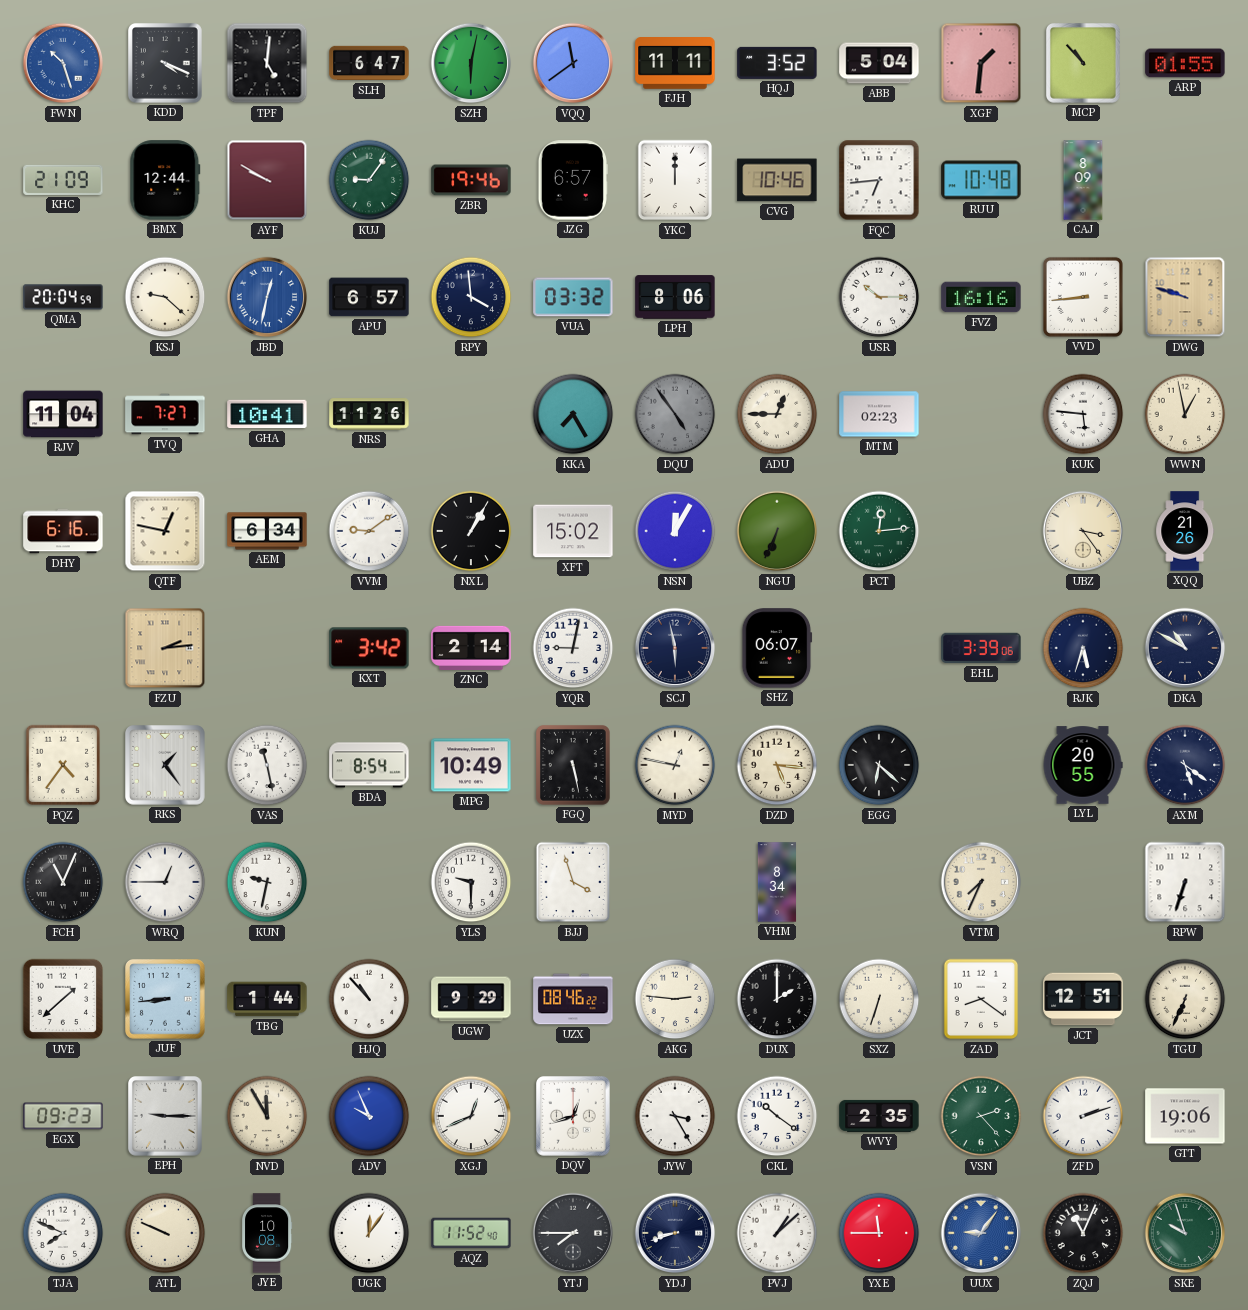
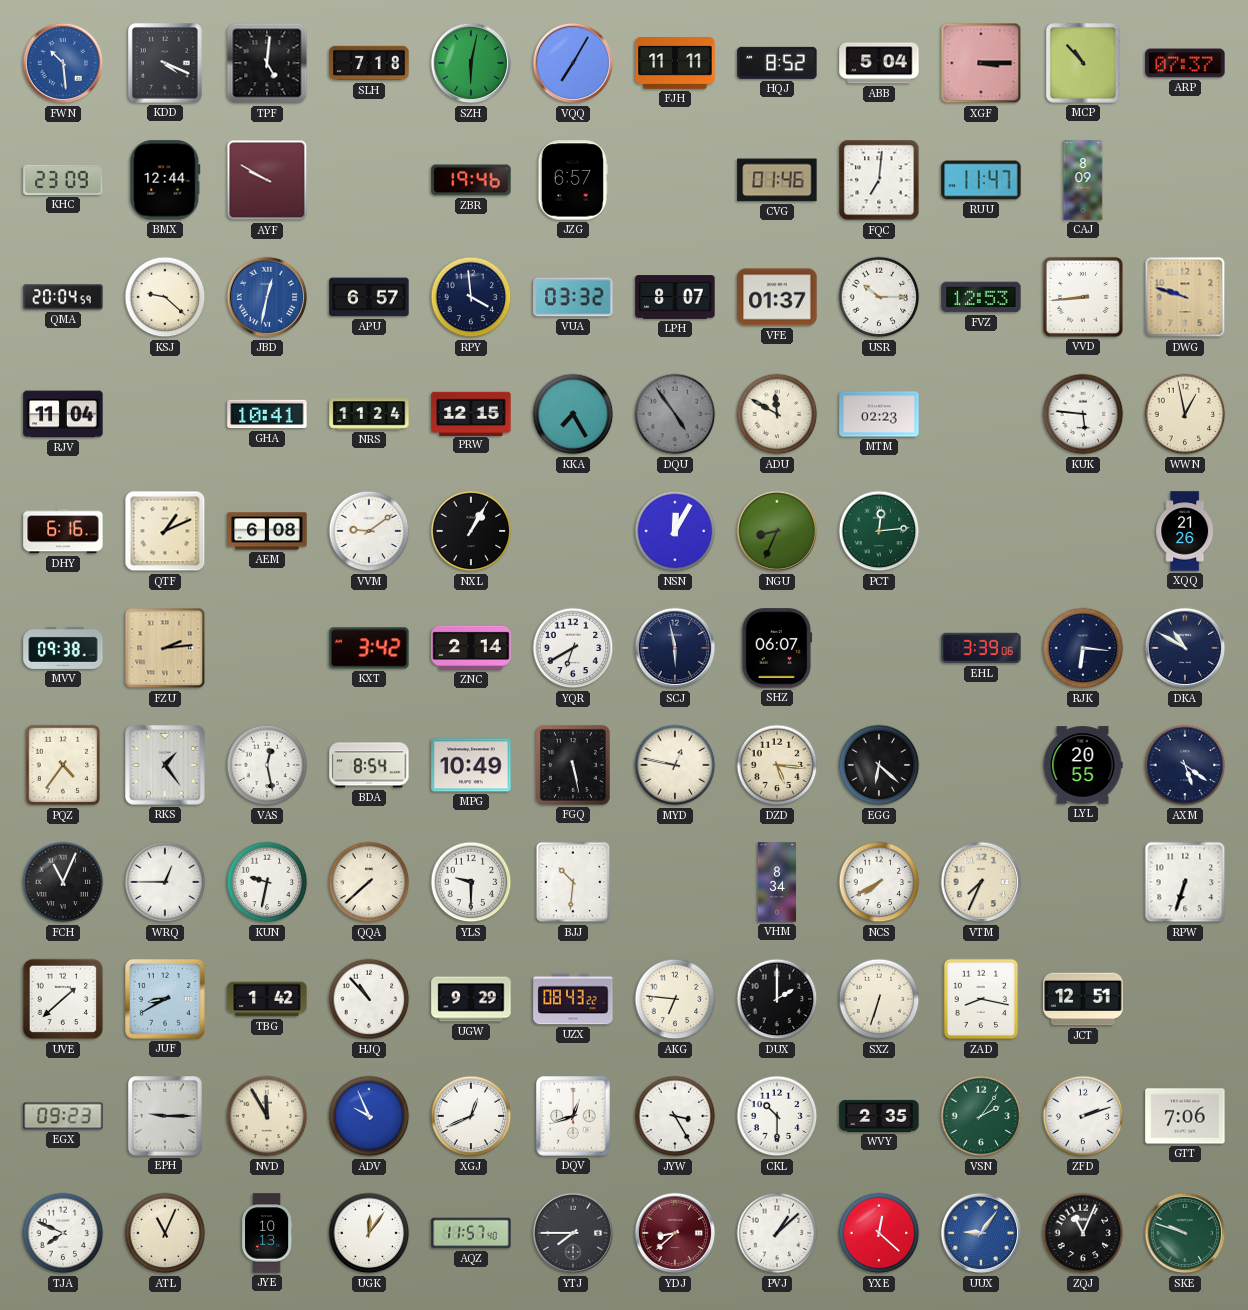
FWN: 10:27 -> 10:29
SLH: 6:47 -> 7:18
VQQ: 11:39 -> 7:05
HQJ: 3:52 -> 8:52
XGF: 1:31 -> 3:15
ARP: 01:55 -> 07:37
KHC: 21:09 -> 23:09
KUJ: 9:06 -> none
YKC: 12:00 -> none
CVG: 10:46 -> 01:46
FQC: 6:44 -> 7:01
RUU: 10:48 -> 11:47
LPH: 8:06 -> 8:07
VFE: none -> 01:37
FVZ: 16:16 -> 12:53
TVQ: 7:27 -> none
NRS: 11:26 -> 11:24
PRW: none -> 12:15
ADU: 12:45 -> 11:50
QTF: 12:47 -> 1:11
AEM: 6:34 -> 6:08
XFT: 15:02 -> none
NGU: 6:34 -> 8:34
UBZ: 3:24 -> none
MVV: none -> 09:38
YQR: 9:02 -> 6:40
RJK: 5:33 -> 6:16
VAS: 11:28 -> 12:28
QQA: none -> 7:38
BJJ: 3:57 -> 10:31
NCS: none -> 7:40
JUF: 8:44 -> 8:40
TBG: 1:44 -> 1:42
UZX: 08:46 -> 08:43
AKG: 2:46 -> 6:46
ZAD: 8:21 -> 8:17
TGU: 6:34 -> none
CKL: 10:21 -> 10:30
VSN: 2:23 -> 2:06
GTT: 19:06 -> 7:06
ATL: 9:49 -> 11:04
JYE: 10:08 -> 10:13
AQZ: 11:52 -> 11:57
YDJ: 8:42 -> 8:38
YDJ dial: navy -> burgundy
YXE: 11:45 -> 12:22
SKE: 9:57 -> 9:48
